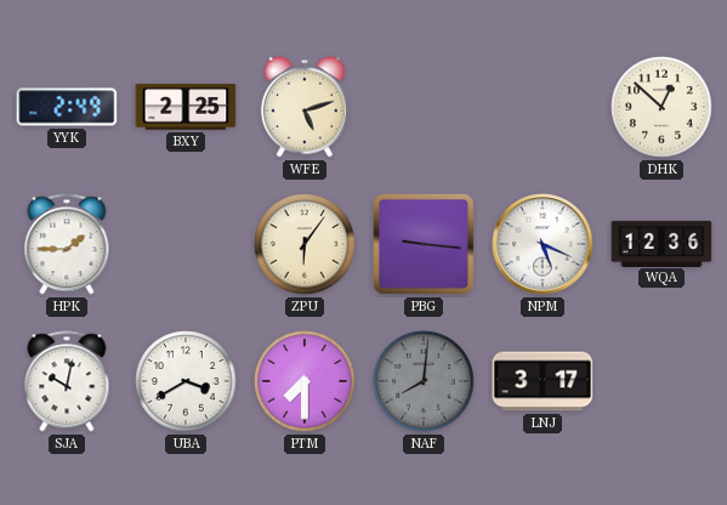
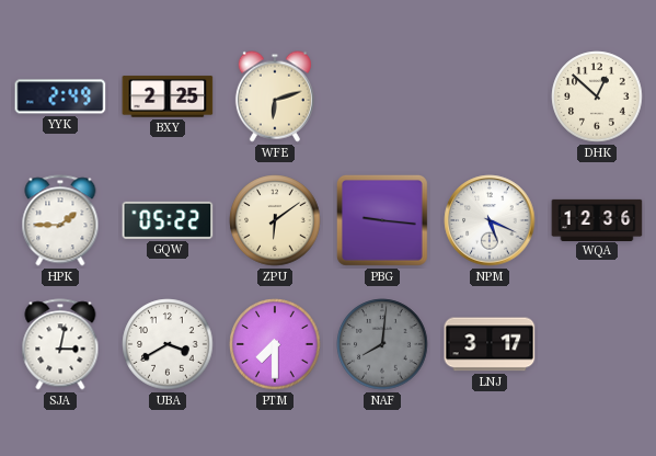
WFE: 5:12 -> 6:12
GQW: none -> 05:22
ZPU: 6:06 -> 6:09
SJA: 10:02 -> 3:02
